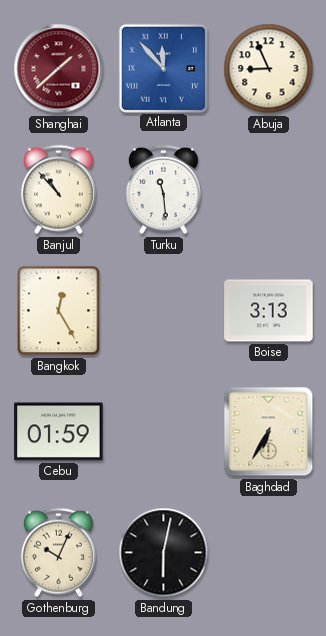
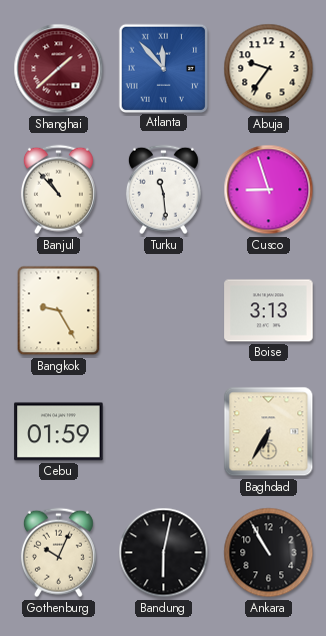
Abuja: 8:56 -> 9:36
Cusco: none -> 8:57
Bangkok: 12:25 -> 9:25
Ankara: none -> 10:55
